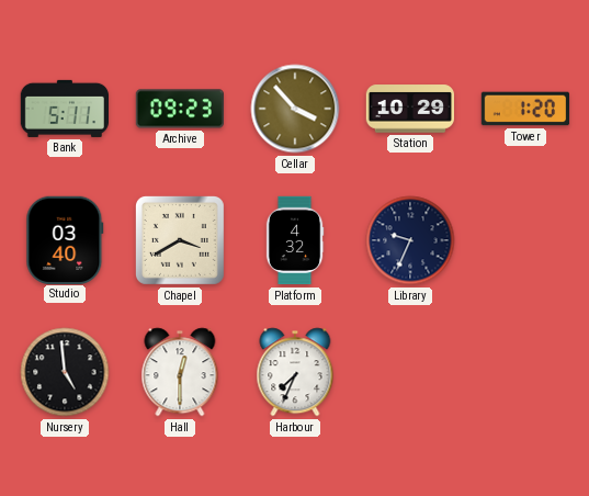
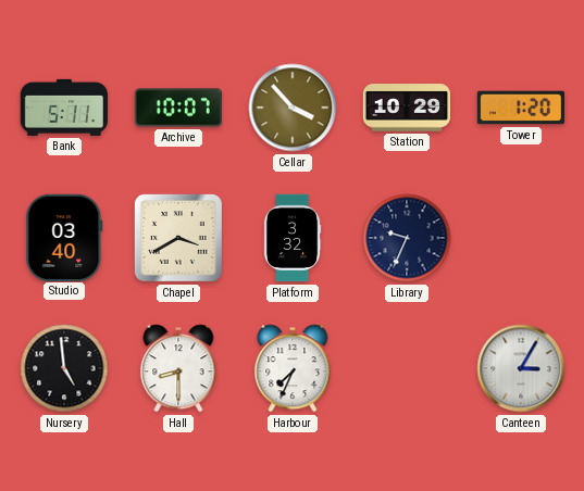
Archive: 09:23 -> 10:07
Platform: 4:32 -> 3:32
Hall: 12:30 -> 8:30
Canteen: none -> 3:05
